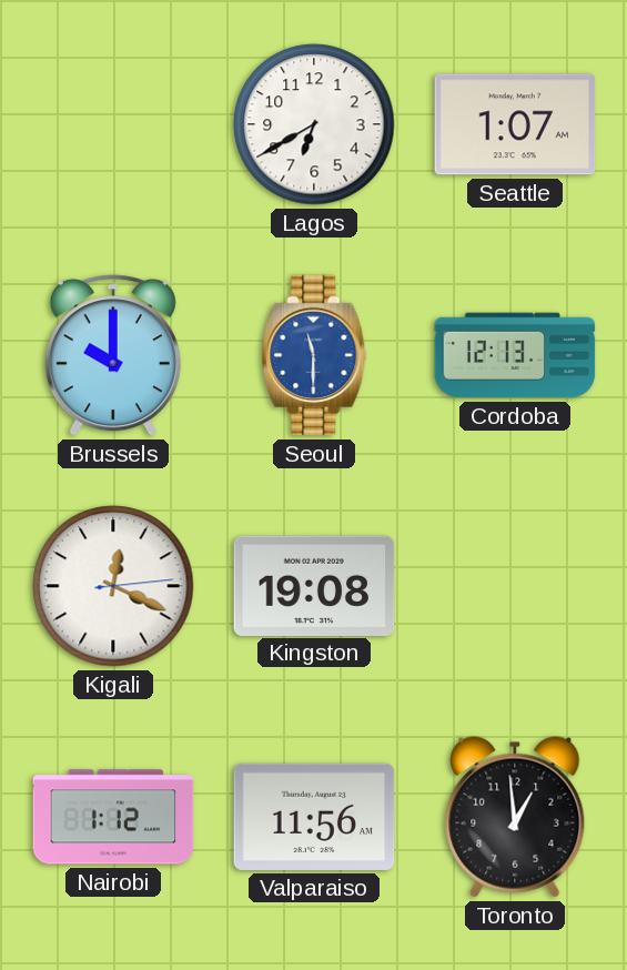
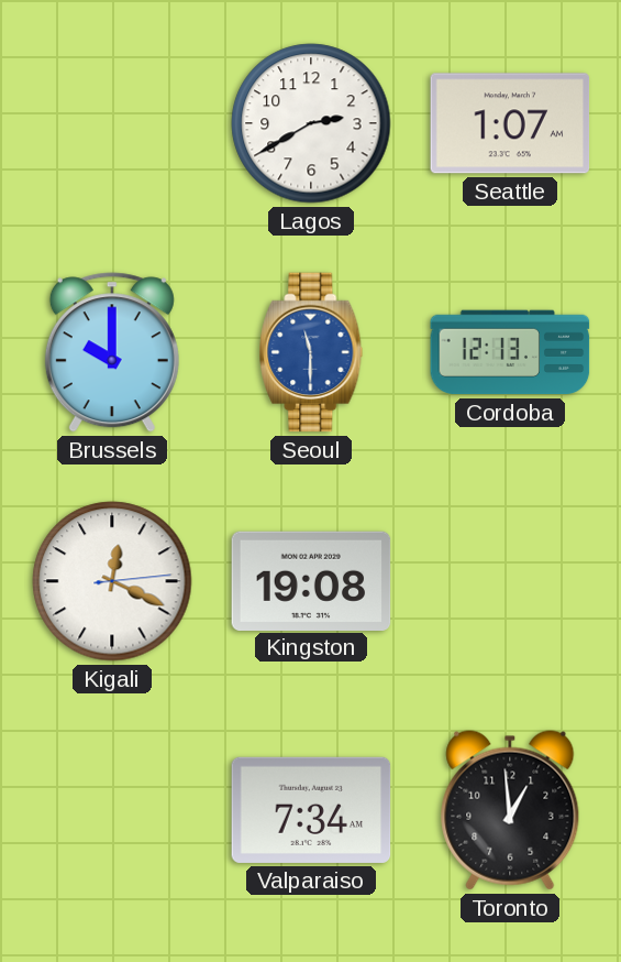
Lagos: 6:40 -> 2:40
Nairobi: 1:12 -> none
Valparaiso: 11:56 -> 7:34
